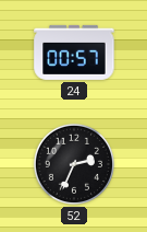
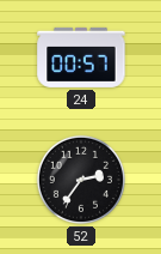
52: 2:34 -> 2:36
